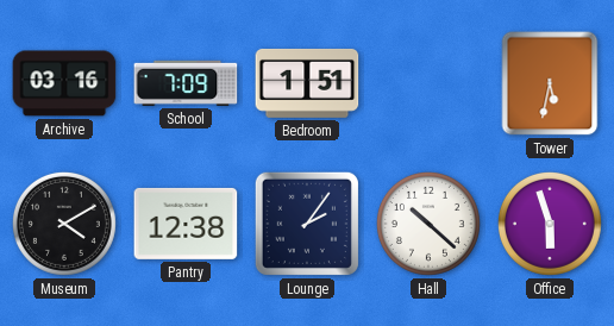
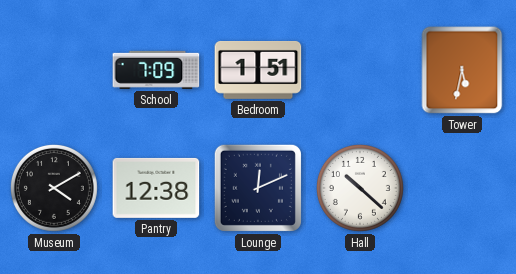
Archive: 03:16 -> none
Lounge: 2:06 -> 12:11
Office: 5:57 -> none
